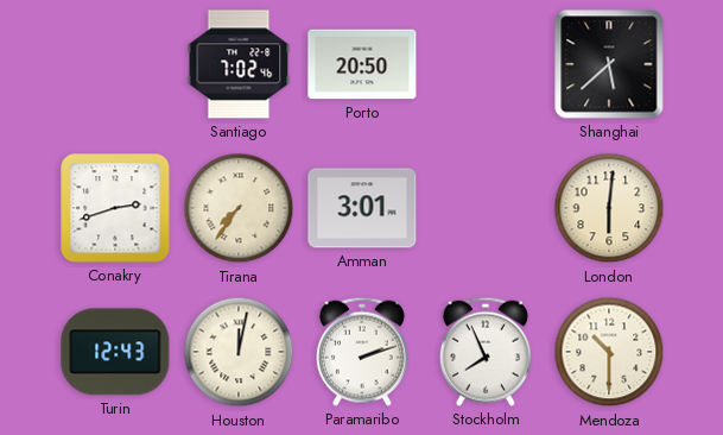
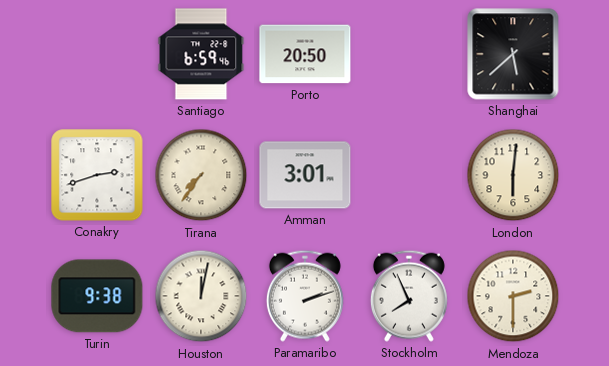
Santiago: 7:02 -> 6:59
Turin: 12:43 -> 9:38
Mendoza: 10:30 -> 2:30
